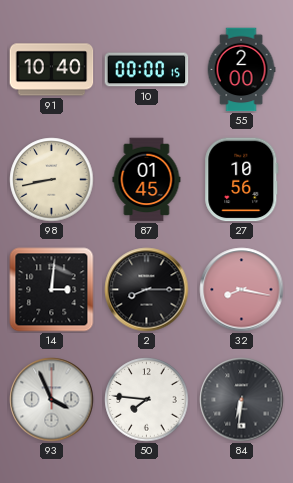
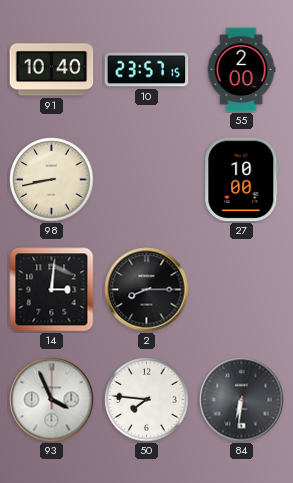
10: 00:00 -> 23:57
87: 01:45 -> none
27: 10:56 -> 10:00
32: 8:17 -> none
